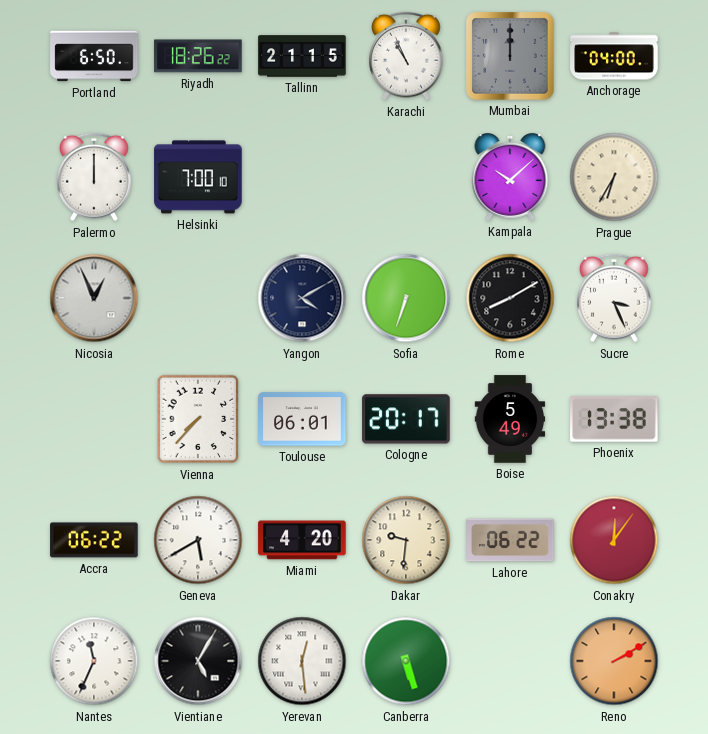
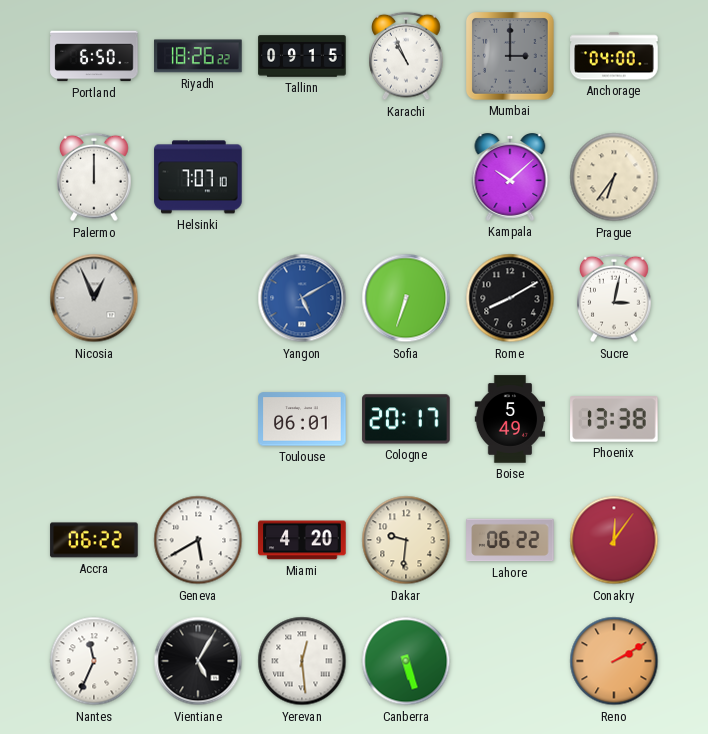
Tallinn: 21:15 -> 09:15
Mumbai: 12:00 -> 3:00
Helsinki: 7:00 -> 7:07
Prague: 6:35 -> 6:36
Yangon: 4:10 -> 5:10
Yangon dial: navy -> blue
Sucre: 3:26 -> 3:02
Vienna: 7:37 -> none
